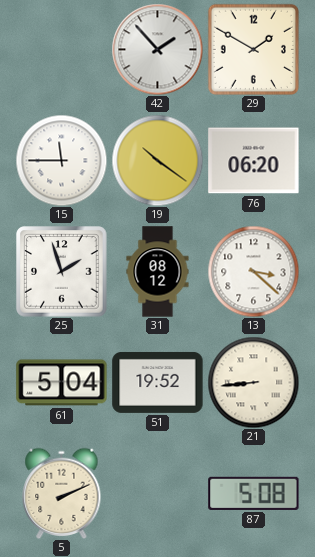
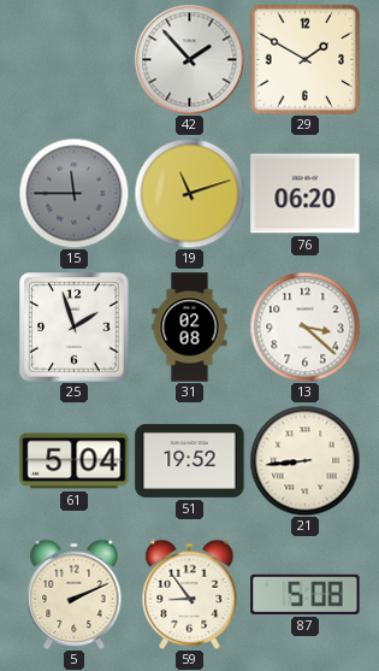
15 dial: white -> grey
19: 10:21 -> 11:12
31: 08:12 -> 02:08
59: none -> 8:54
